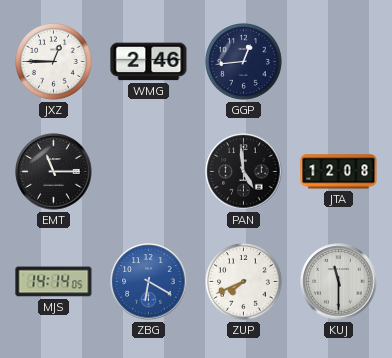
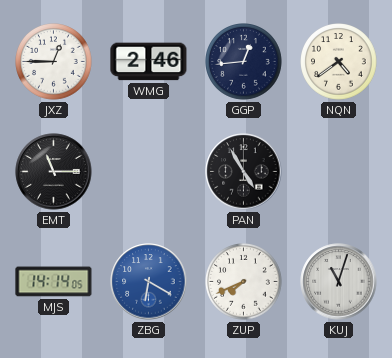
NQN: none -> 4:39
PAN: 4:59 -> 4:55
JTA: 12:08 -> none
KUJ: 11:30 -> 11:03
